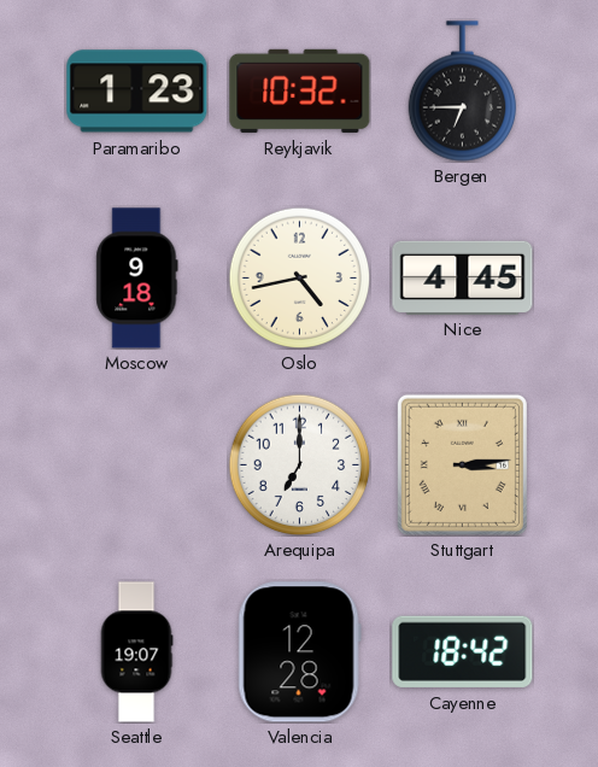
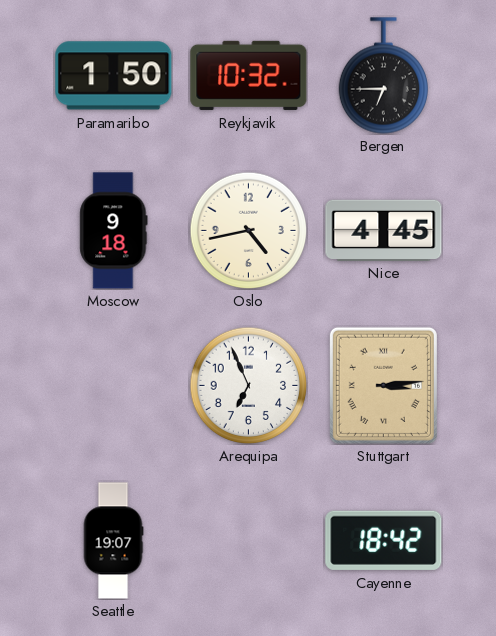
Paramaribo: 1:23 -> 1:50
Arequipa: 7:00 -> 6:56
Valencia: 12:28 -> none
